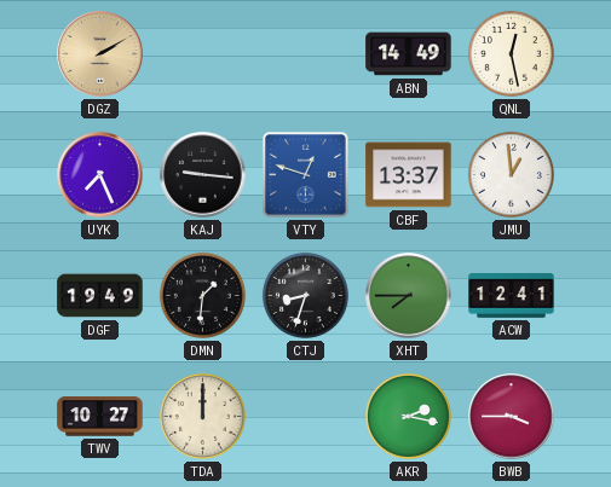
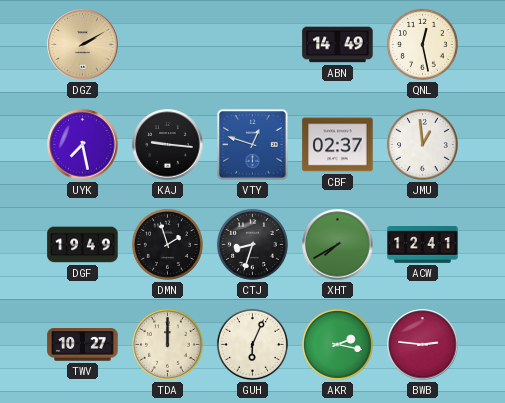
UYK: 7:26 -> 7:28
CBF: 13:37 -> 02:37
DMN: 1:31 -> 1:57
XHT: 7:45 -> 7:40
GUH: none -> 6:04
BWB: 3:45 -> 2:46
